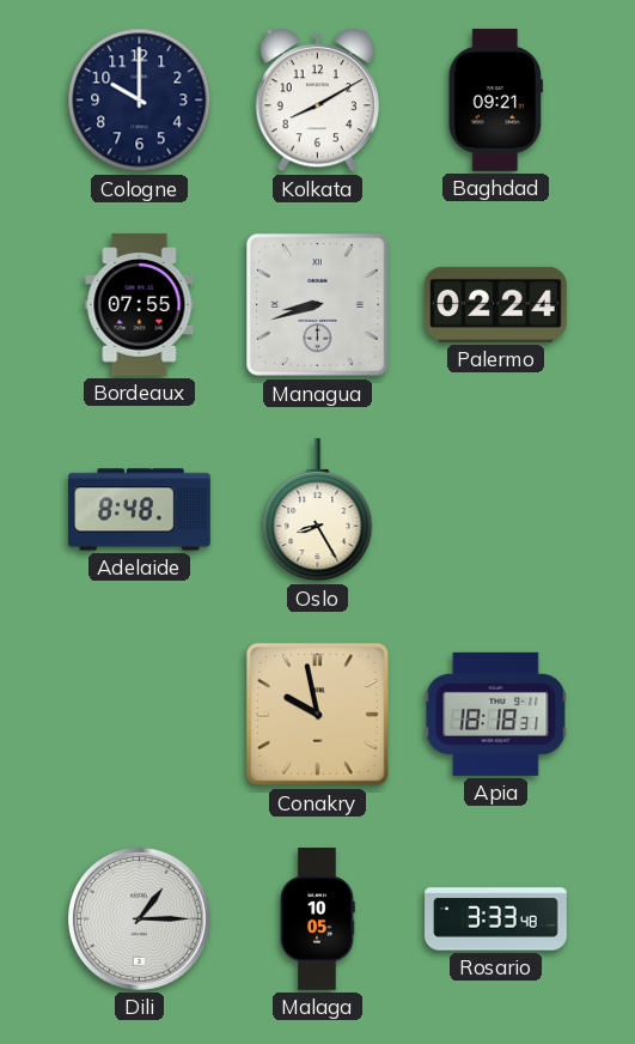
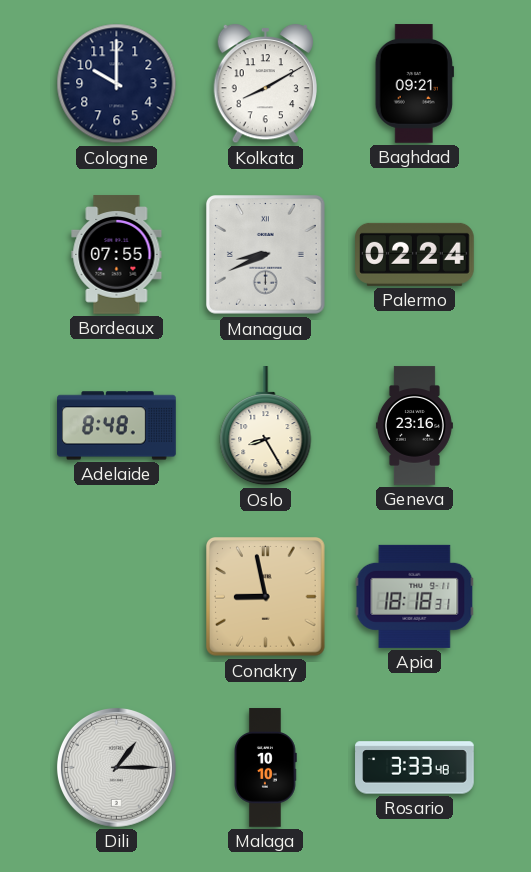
Managua: 8:42 -> 8:41
Geneva: none -> 23:16
Conakry: 9:58 -> 8:58
Malaga: 10:05 -> 10:10
